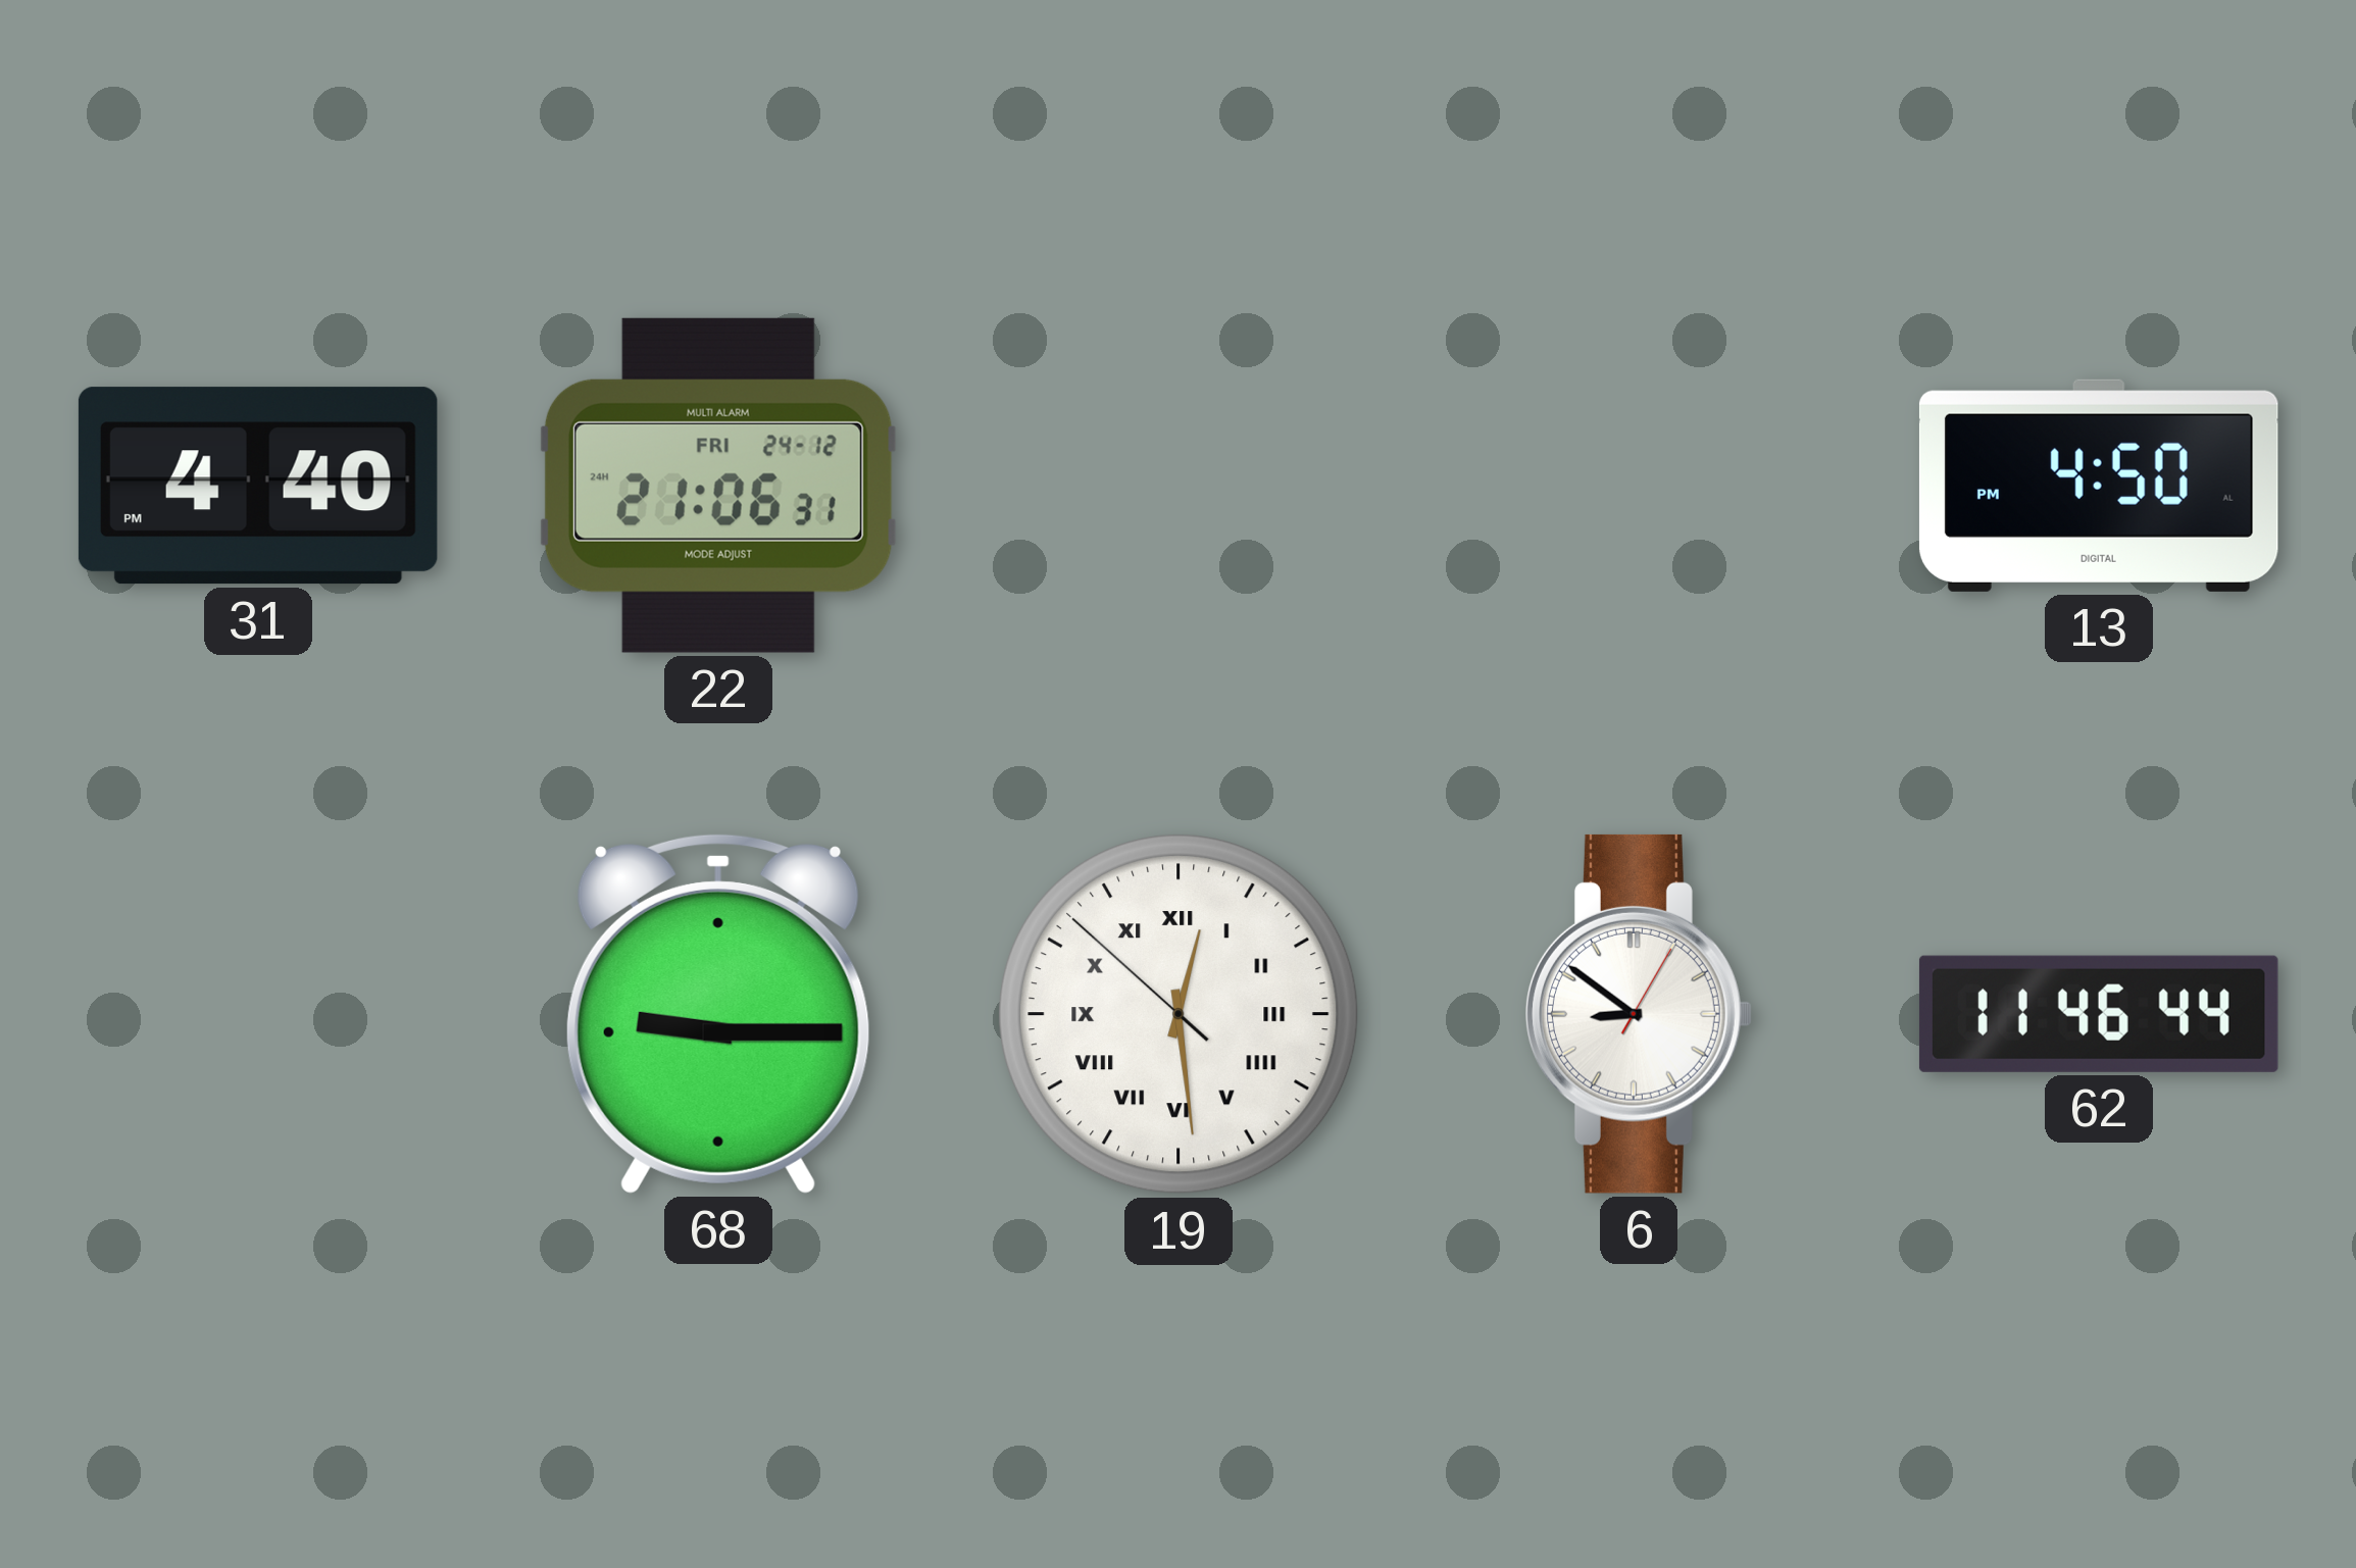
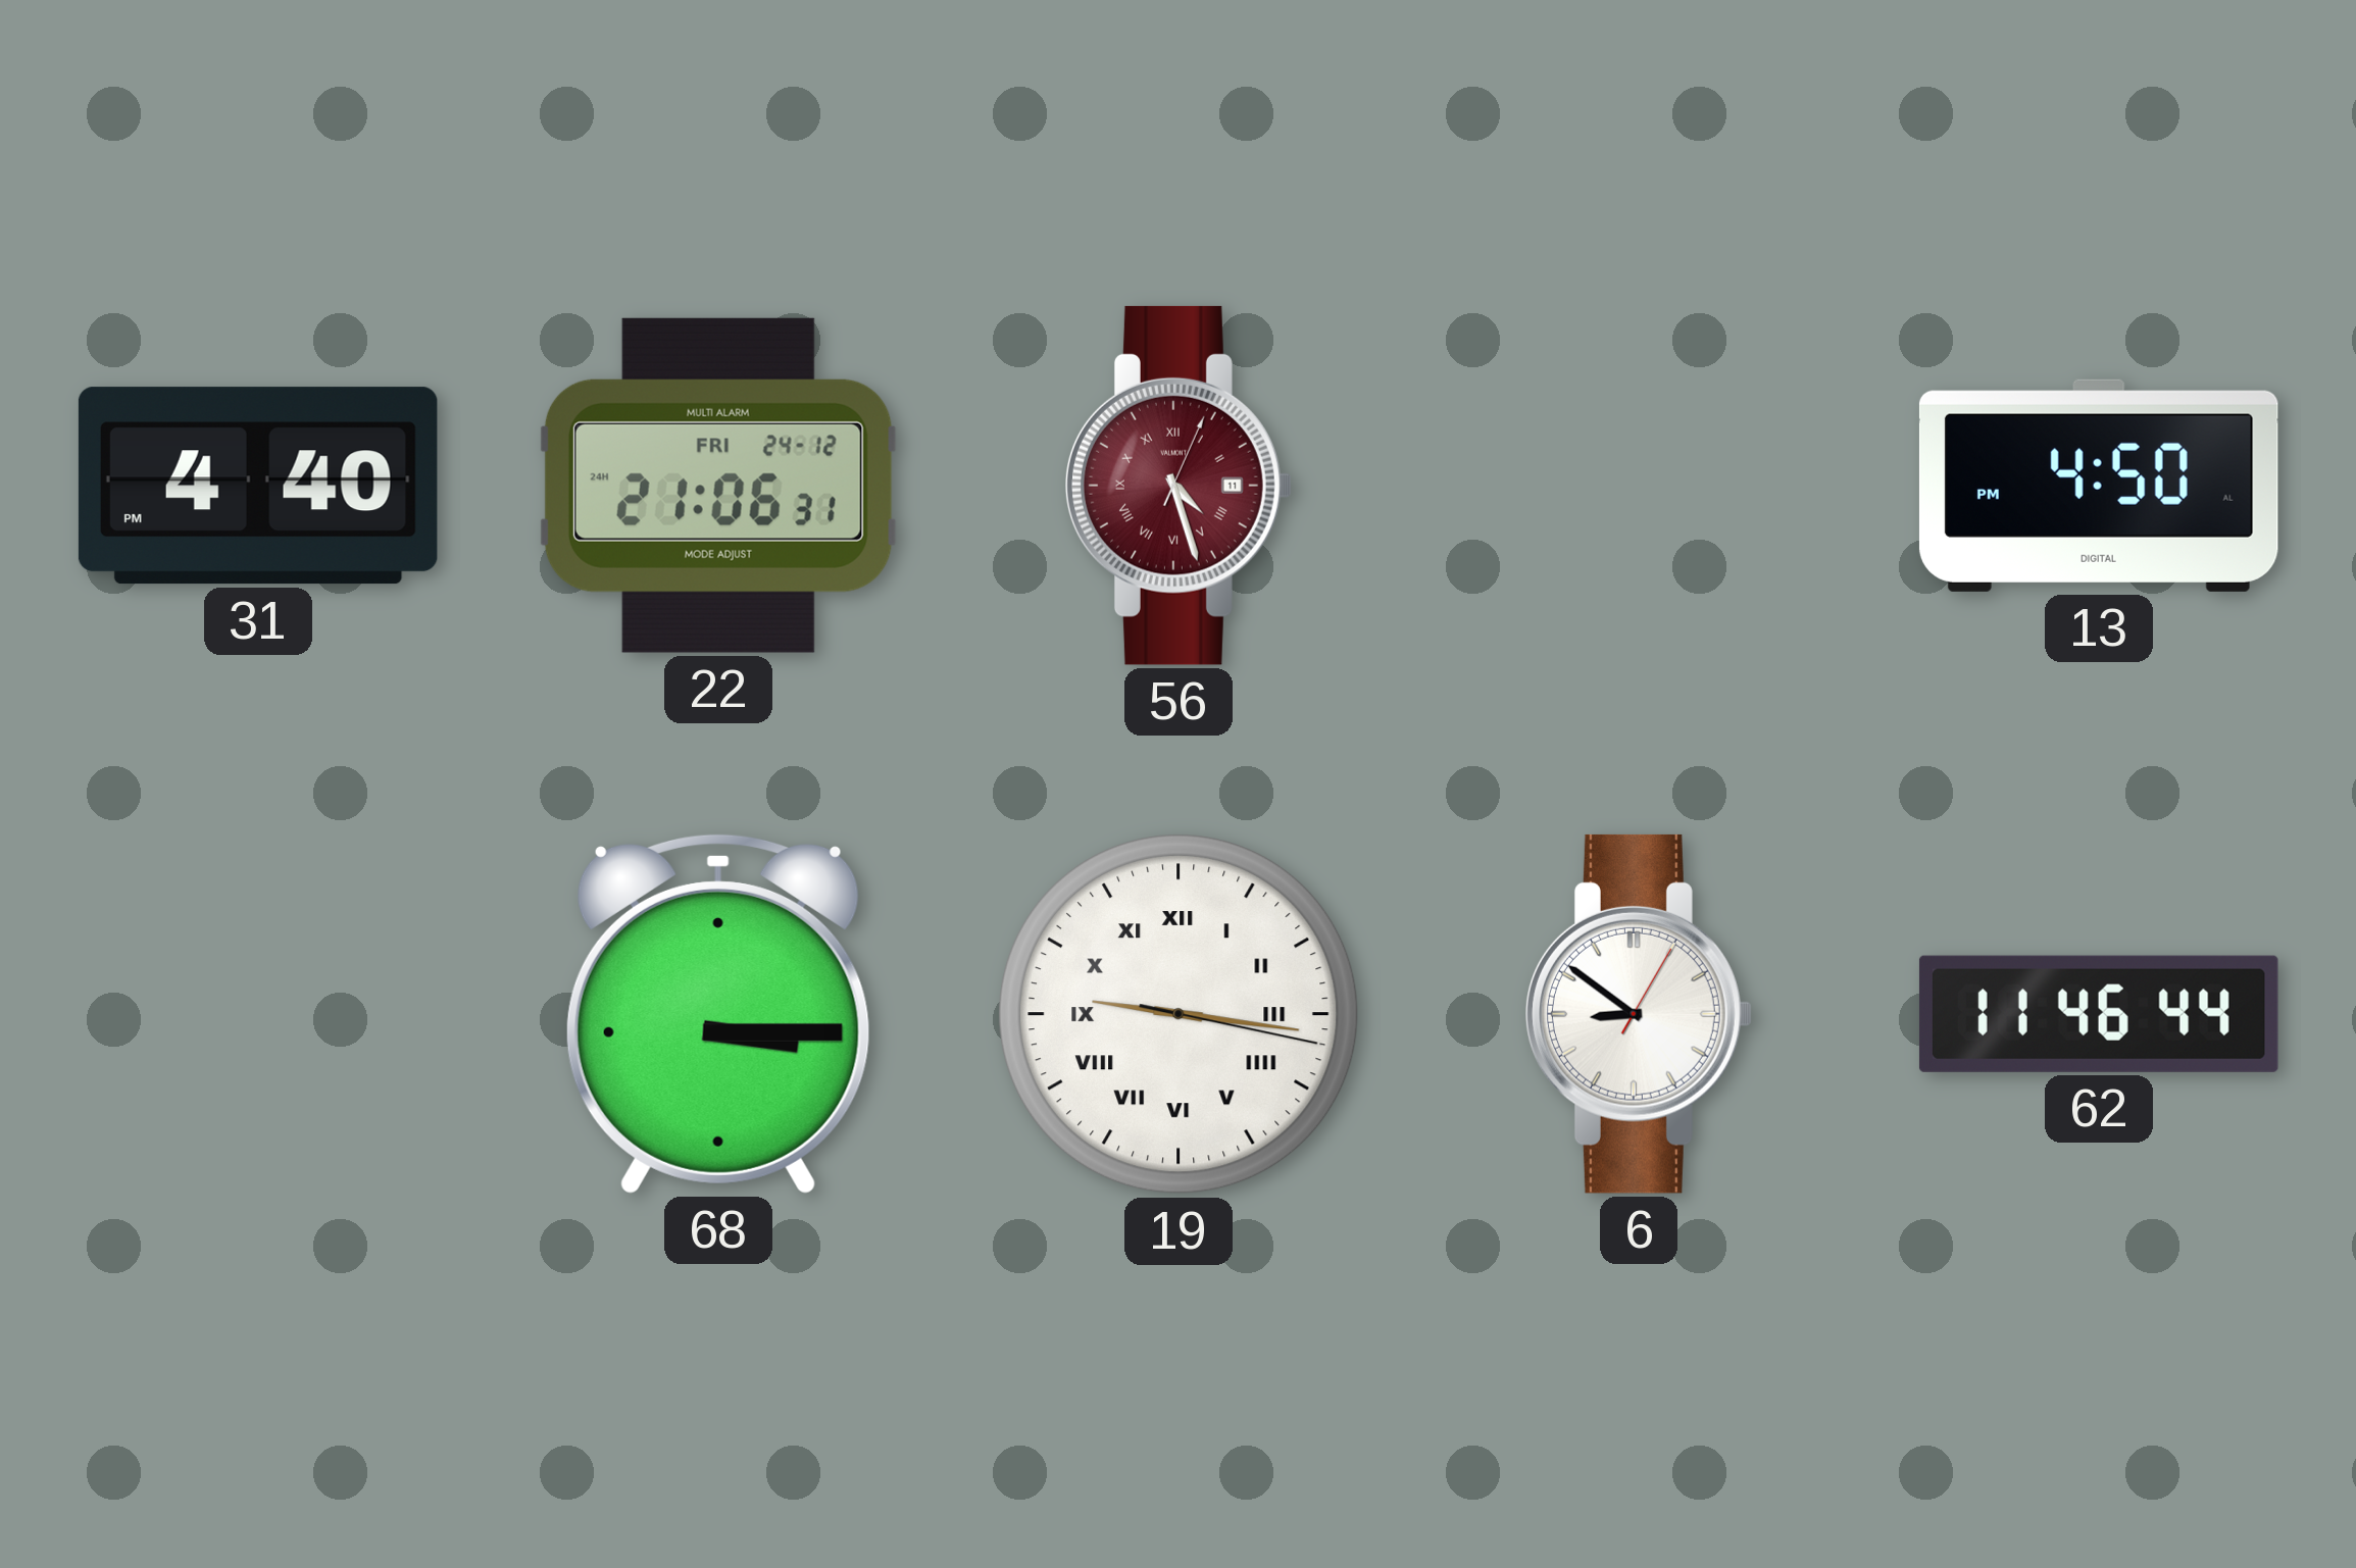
56: none -> 4:27
68: 9:15 -> 3:15
19: 12:28 -> 9:16
